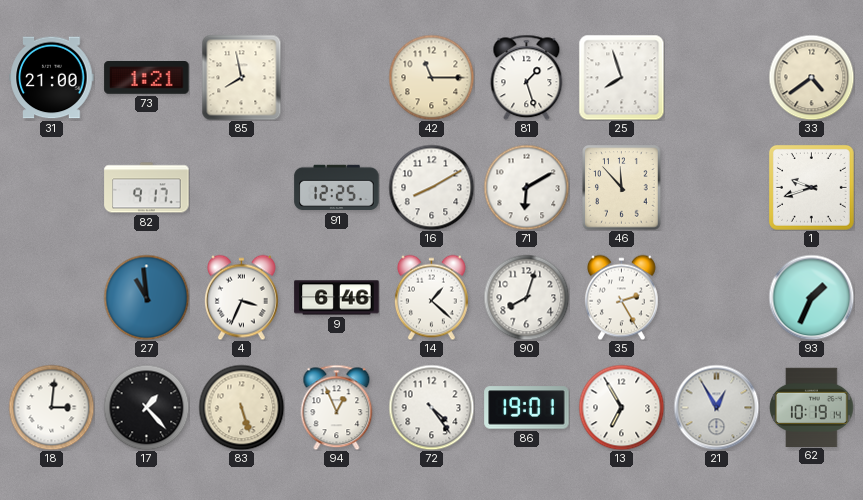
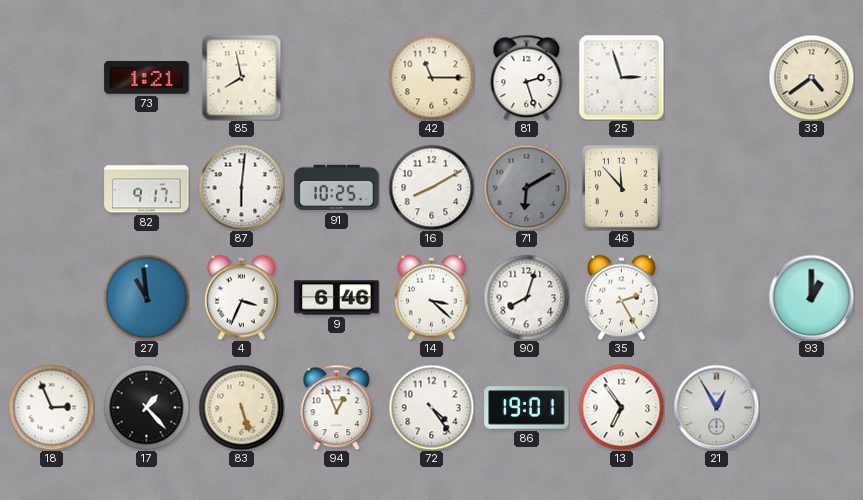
31: 21:00 -> none
81: 1:27 -> 2:27
25: 7:57 -> 2:57
87: none -> 6:01
91: 12:25 -> 10:25
71 dial: white -> grey
1: 9:42 -> none
14: 1:22 -> 3:22
93: 1:34 -> 1:00
18: 3:01 -> 2:56
13: 6:55 -> 6:54
62: 10:19 -> none
